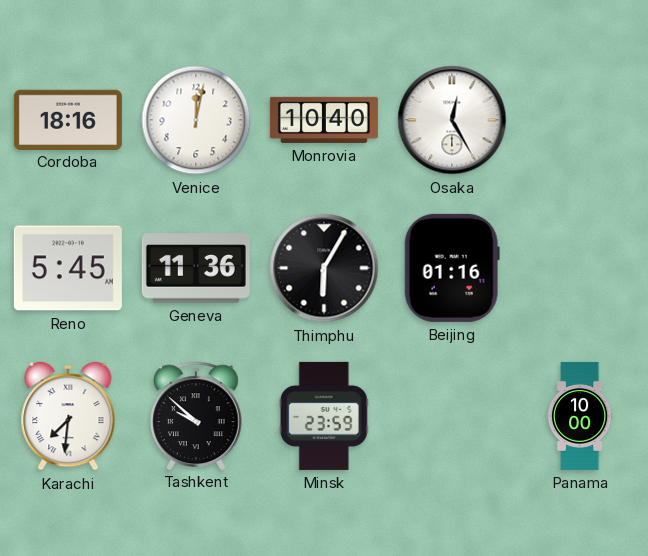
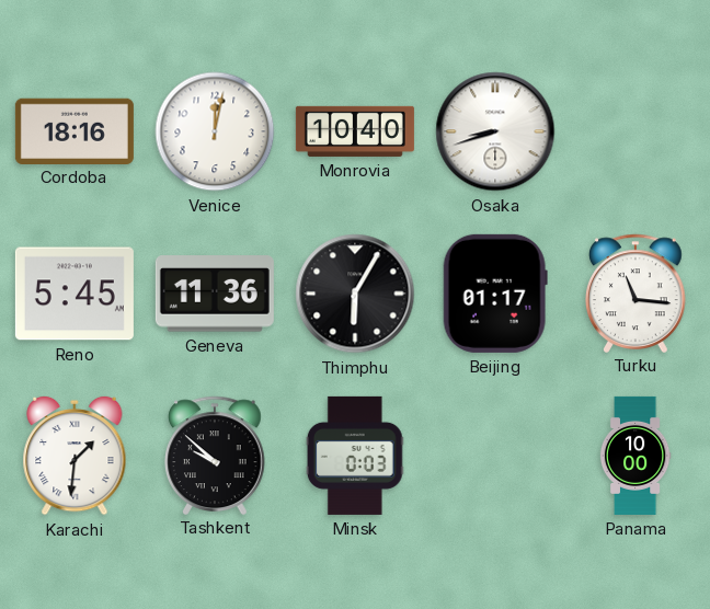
Osaka: 12:25 -> 8:42
Beijing: 01:16 -> 01:17
Turku: none -> 11:16
Karachi: 7:31 -> 1:31
Minsk: 23:59 -> 0:03
